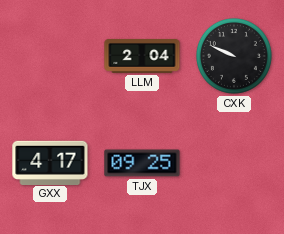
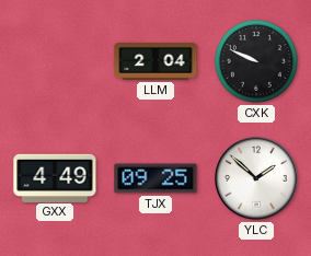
GXX: 4:17 -> 4:49
YLC: none -> 1:52
